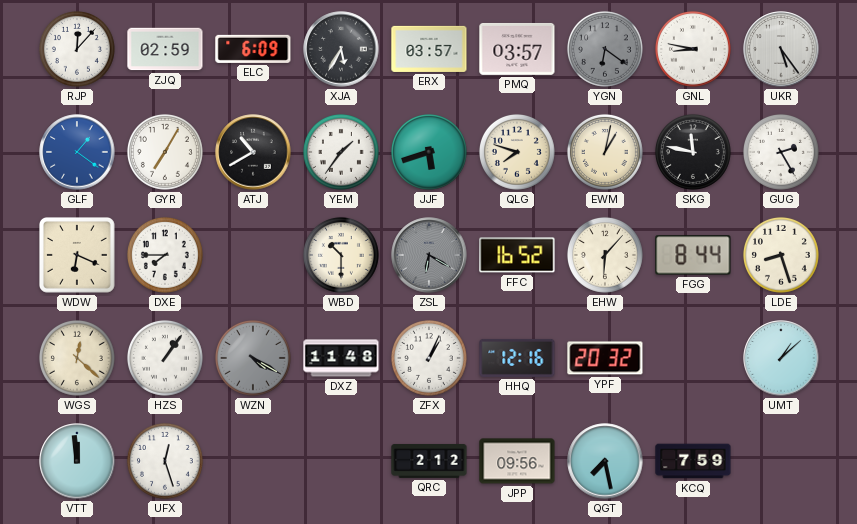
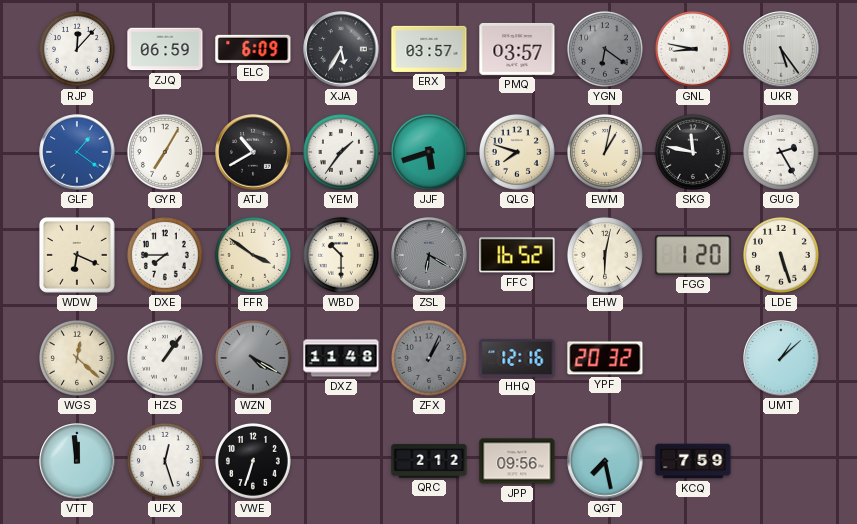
ZJQ: 02:59 -> 06:59
FFR: none -> 3:51
EHW: 6:07 -> 6:02
FGG: 8:44 -> 1:20
LDE: 8:27 -> 5:27
ZFX dial: white -> grey
VWE: none -> 6:33
